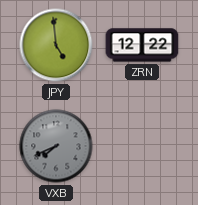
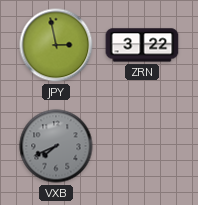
JPY: 4:59 -> 2:58
ZRN: 12:22 -> 3:22
